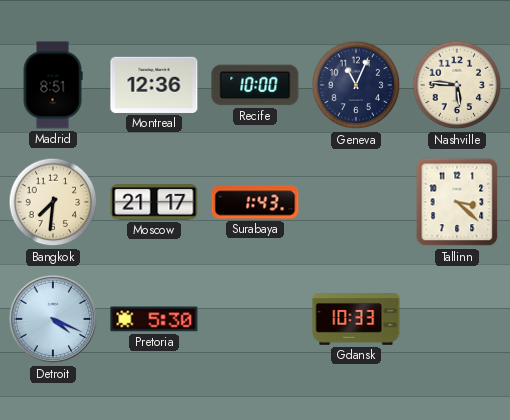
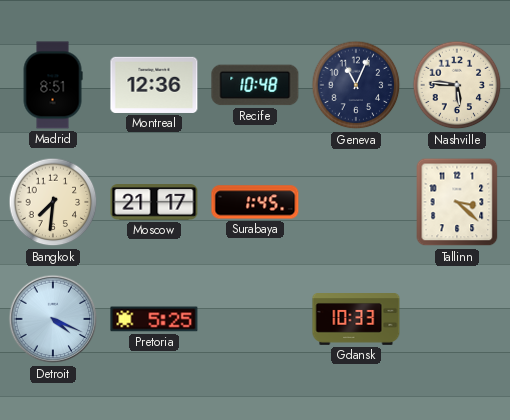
Recife: 10:00 -> 10:48
Surabaya: 1:43 -> 1:45
Pretoria: 5:30 -> 5:25
